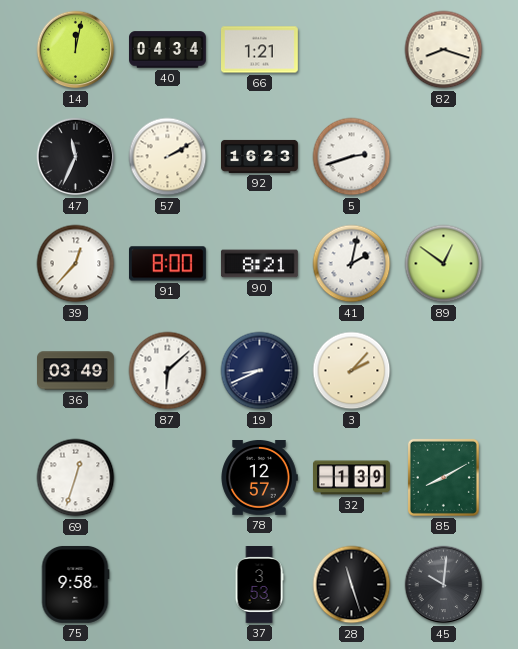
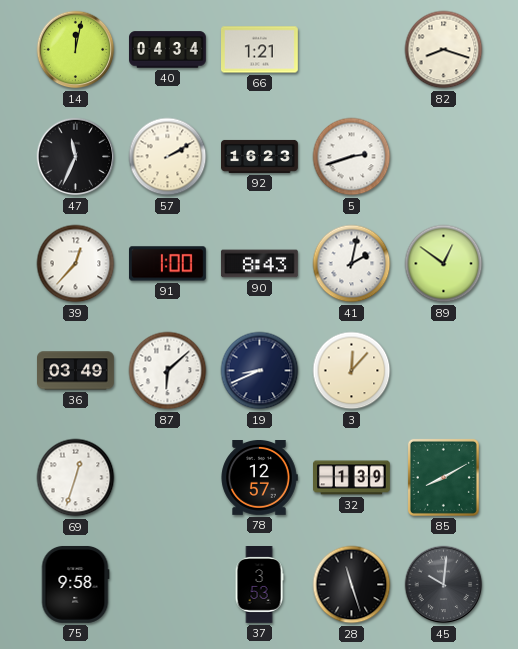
91: 8:00 -> 1:00
90: 8:21 -> 8:43
3: 2:07 -> 12:07
